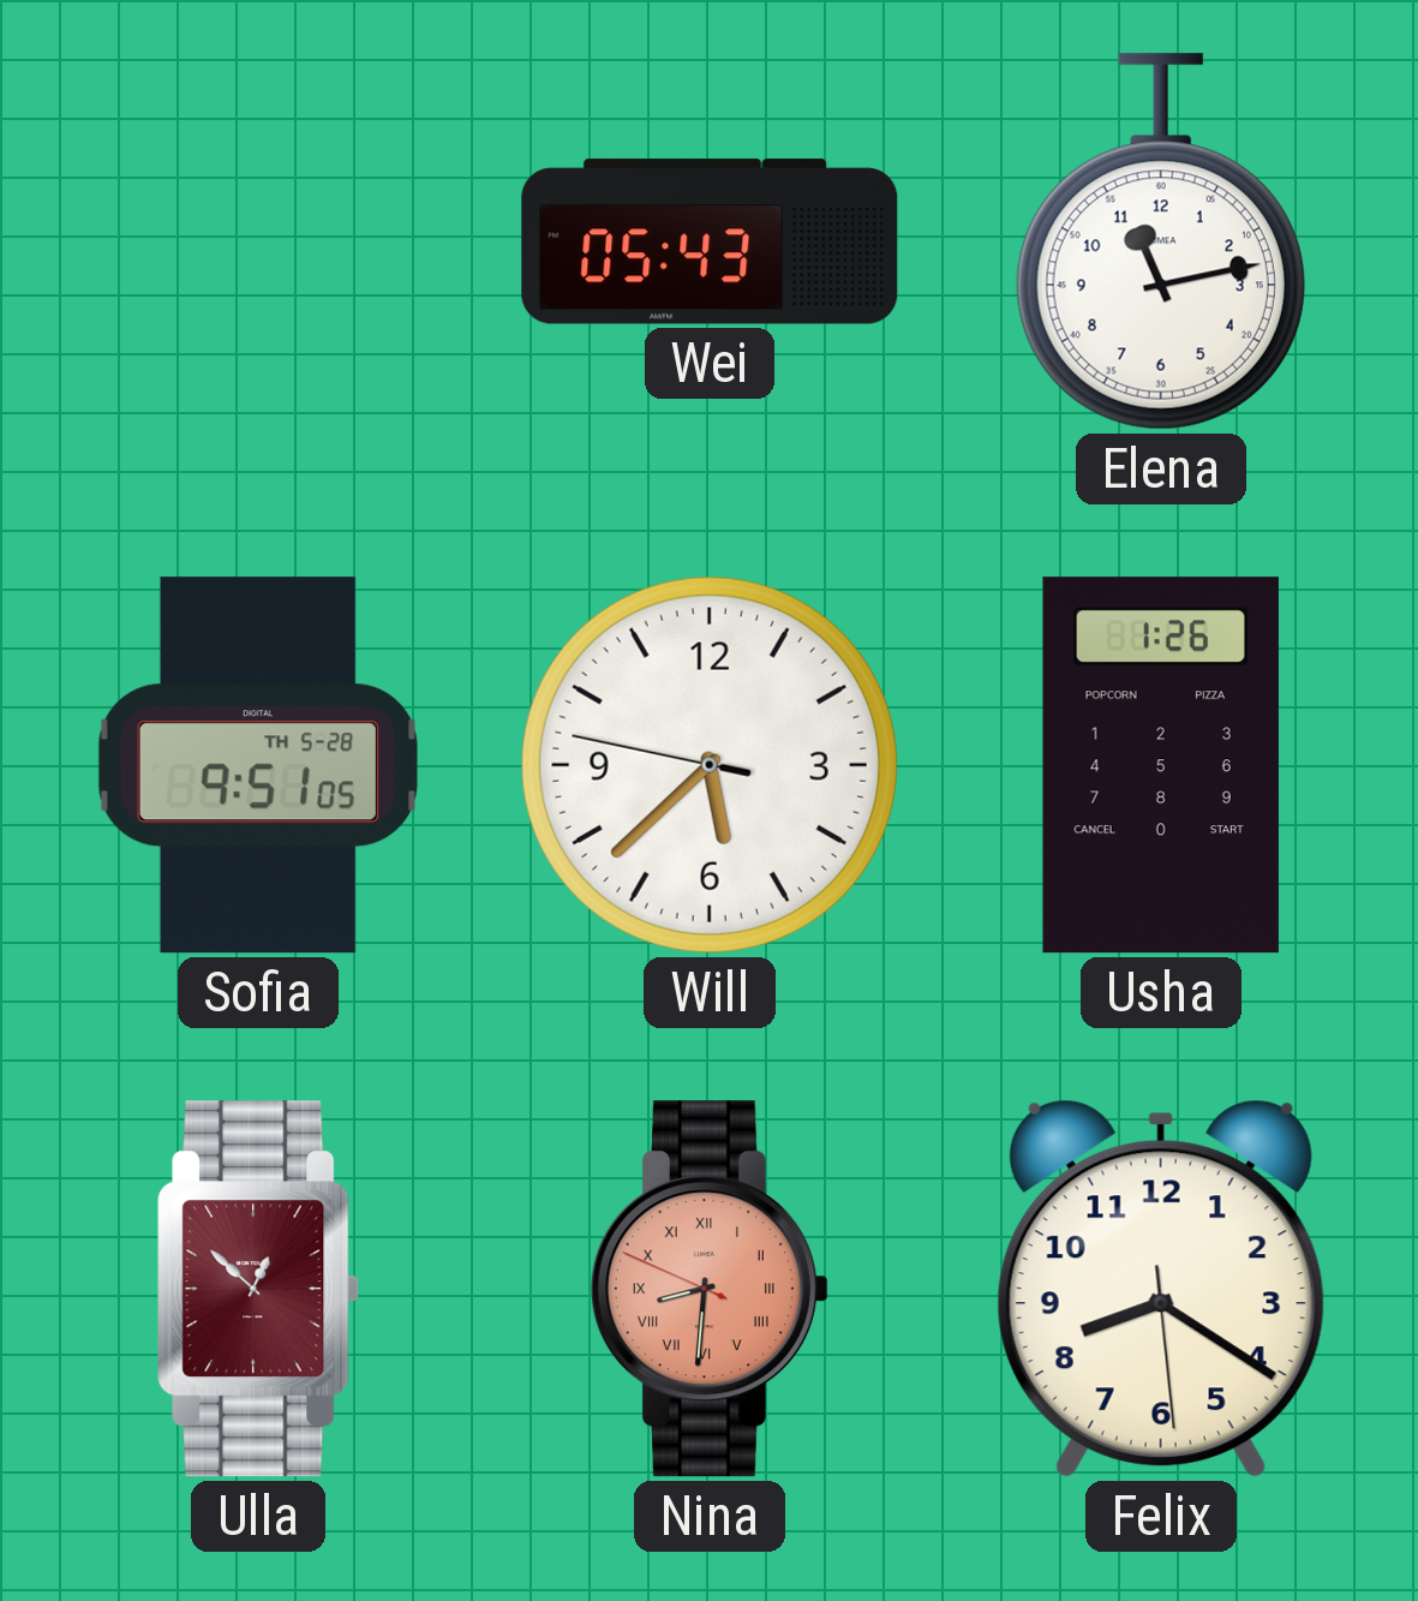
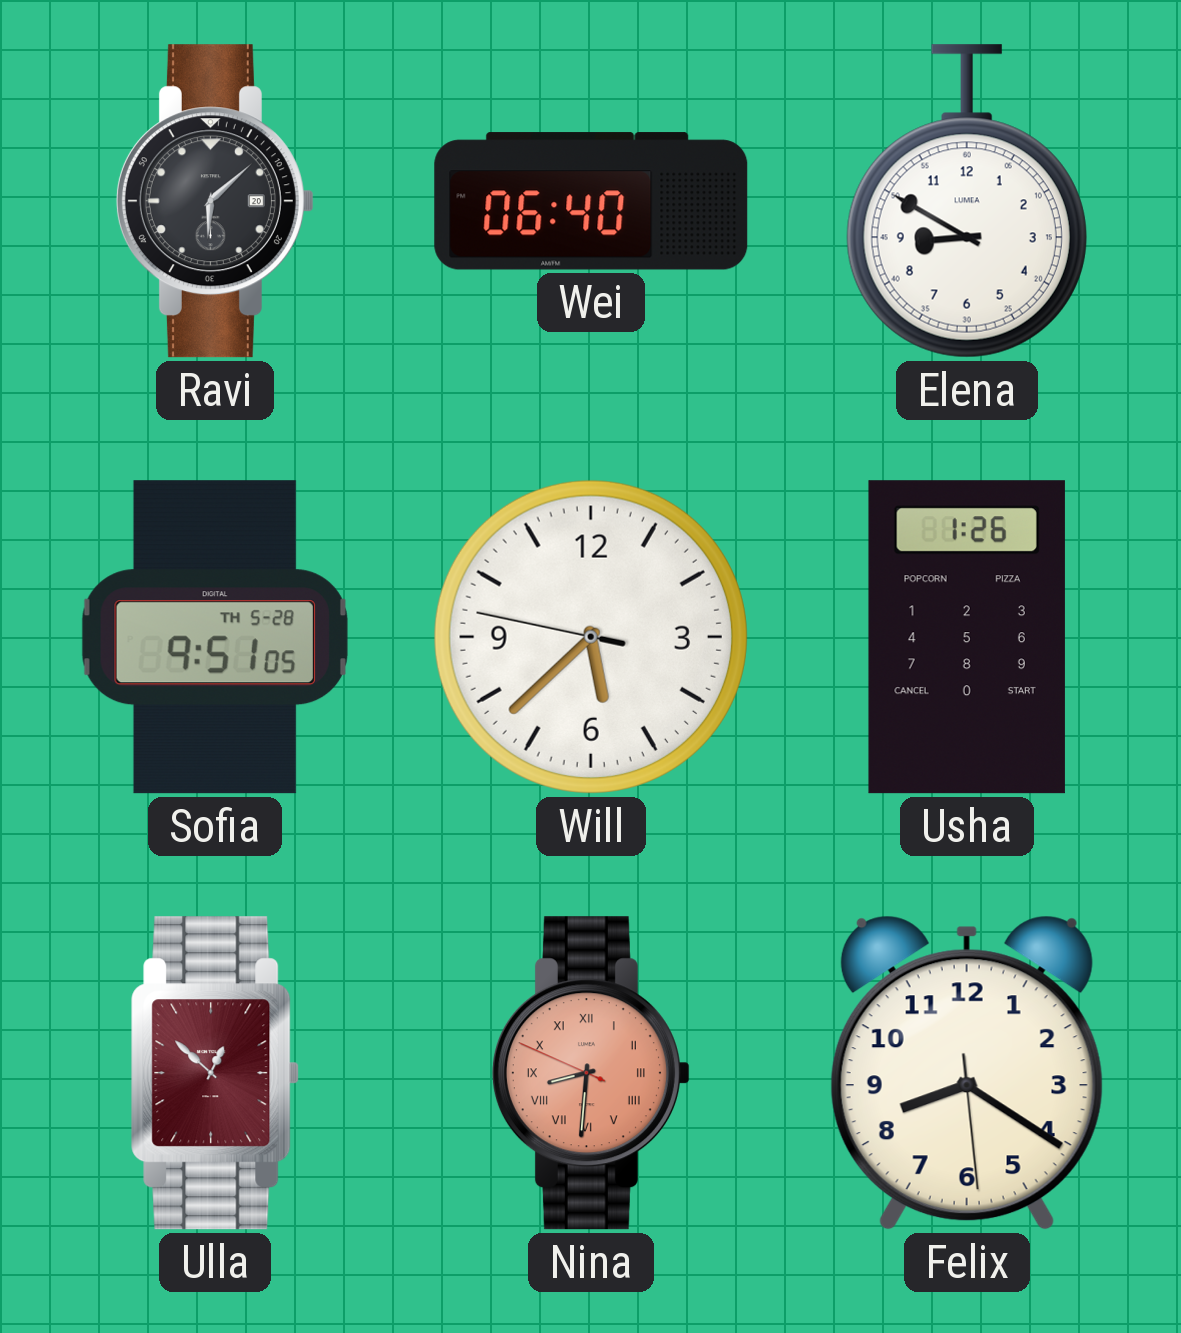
Ravi: none -> 6:08
Wei: 05:43 -> 06:40
Elena: 11:13 -> 8:50
